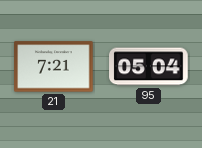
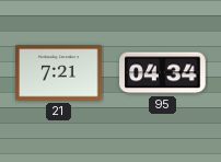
95: 05:04 -> 04:34
